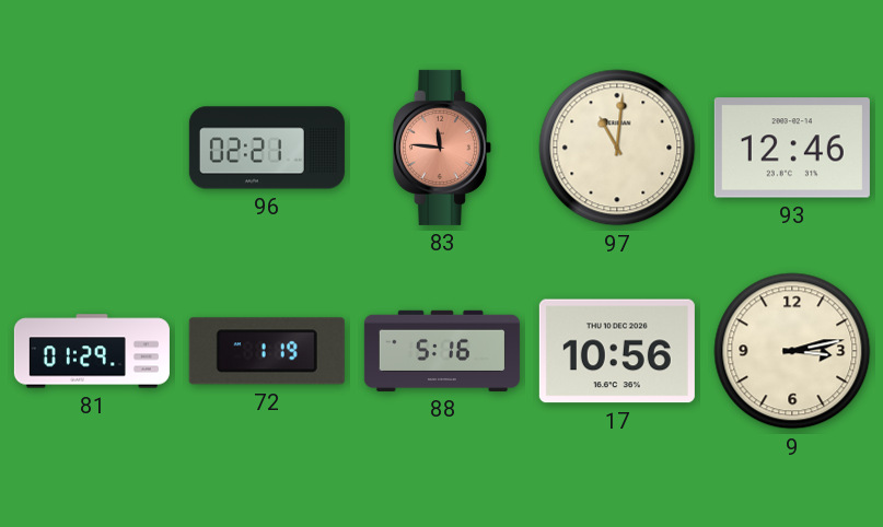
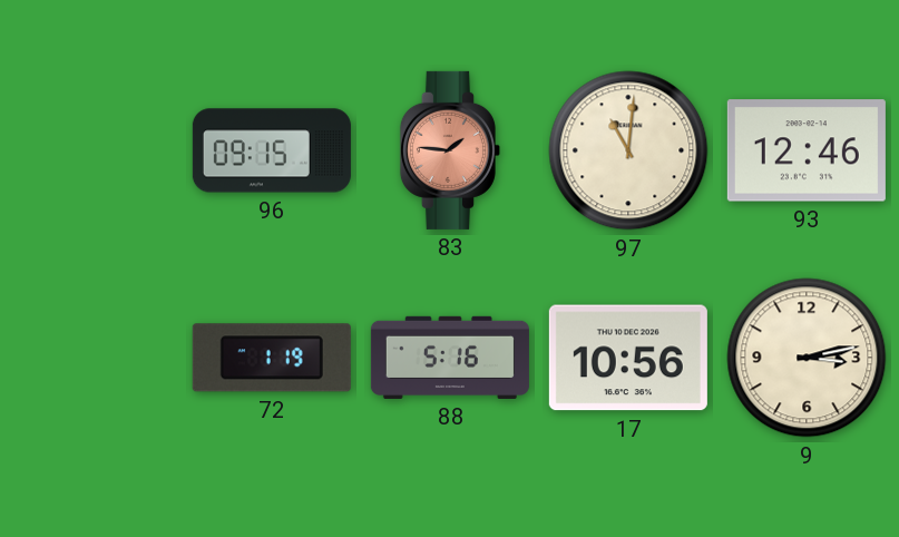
96: 02:21 -> 09:15
83: 11:46 -> 1:46
81: 01:29 -> none
